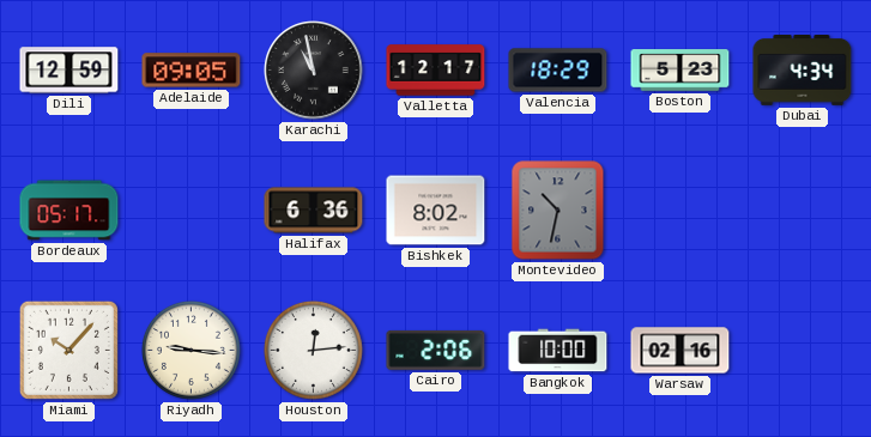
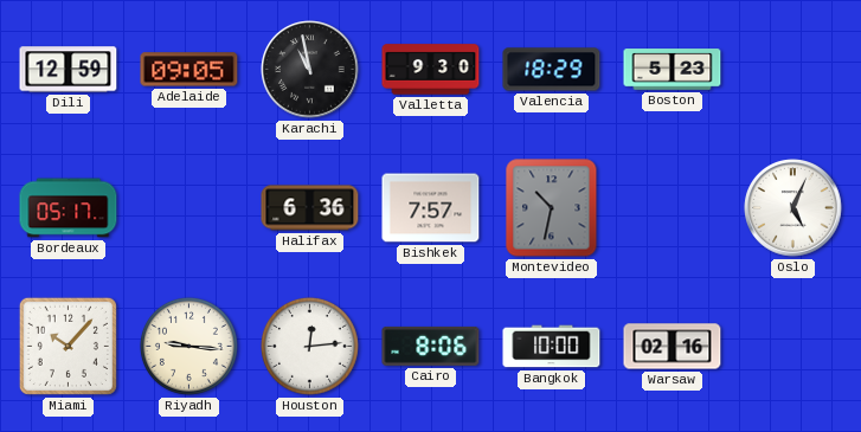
Valletta: 12:17 -> 9:30
Dubai: 4:34 -> none
Bishkek: 8:02 -> 7:57
Oslo: none -> 5:04
Cairo: 2:06 -> 8:06
